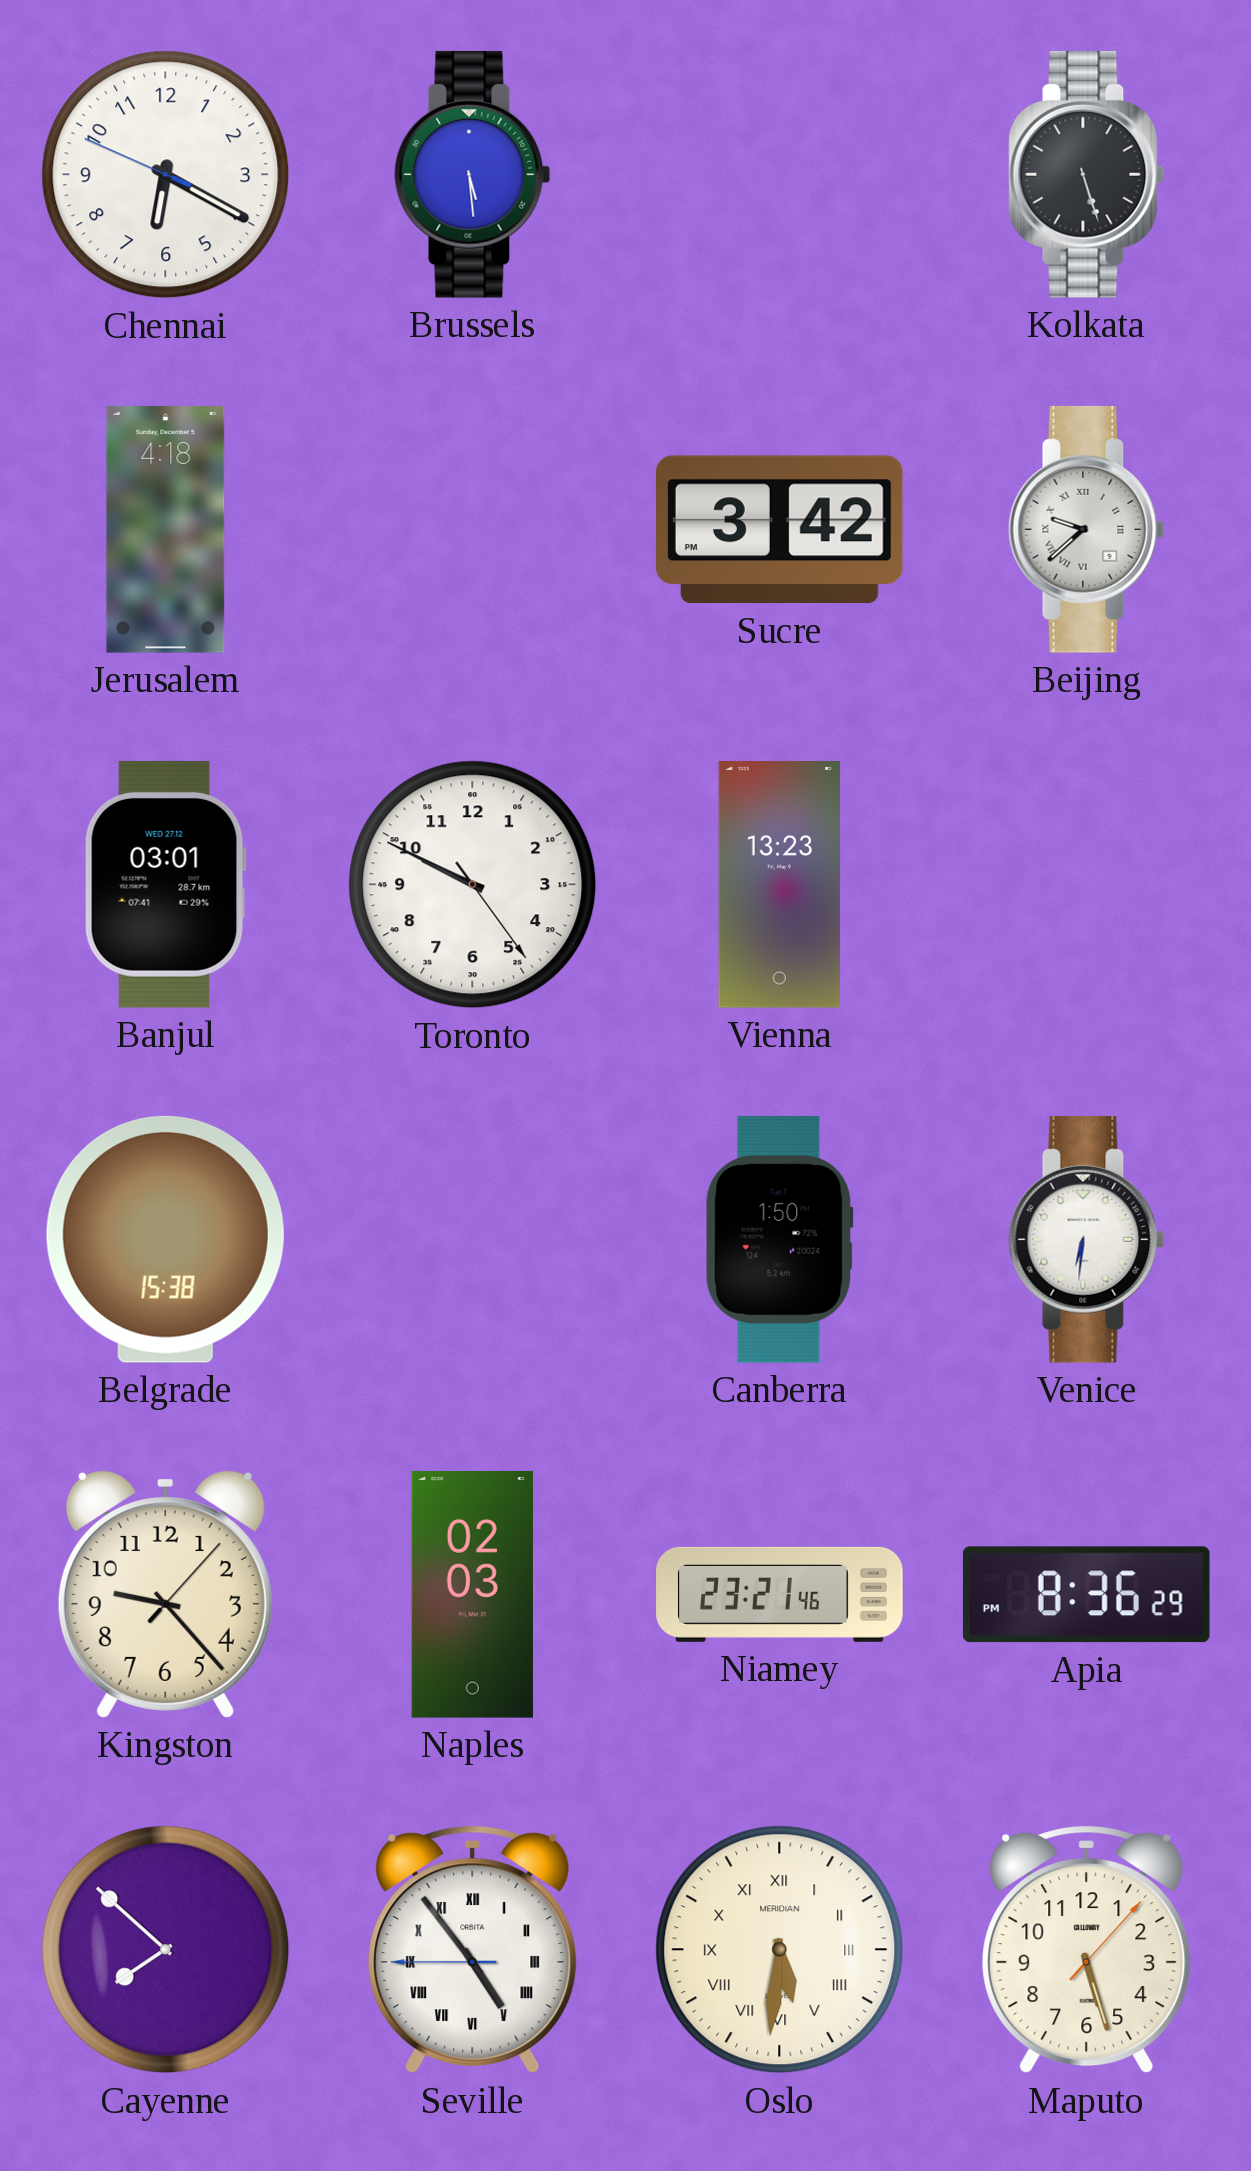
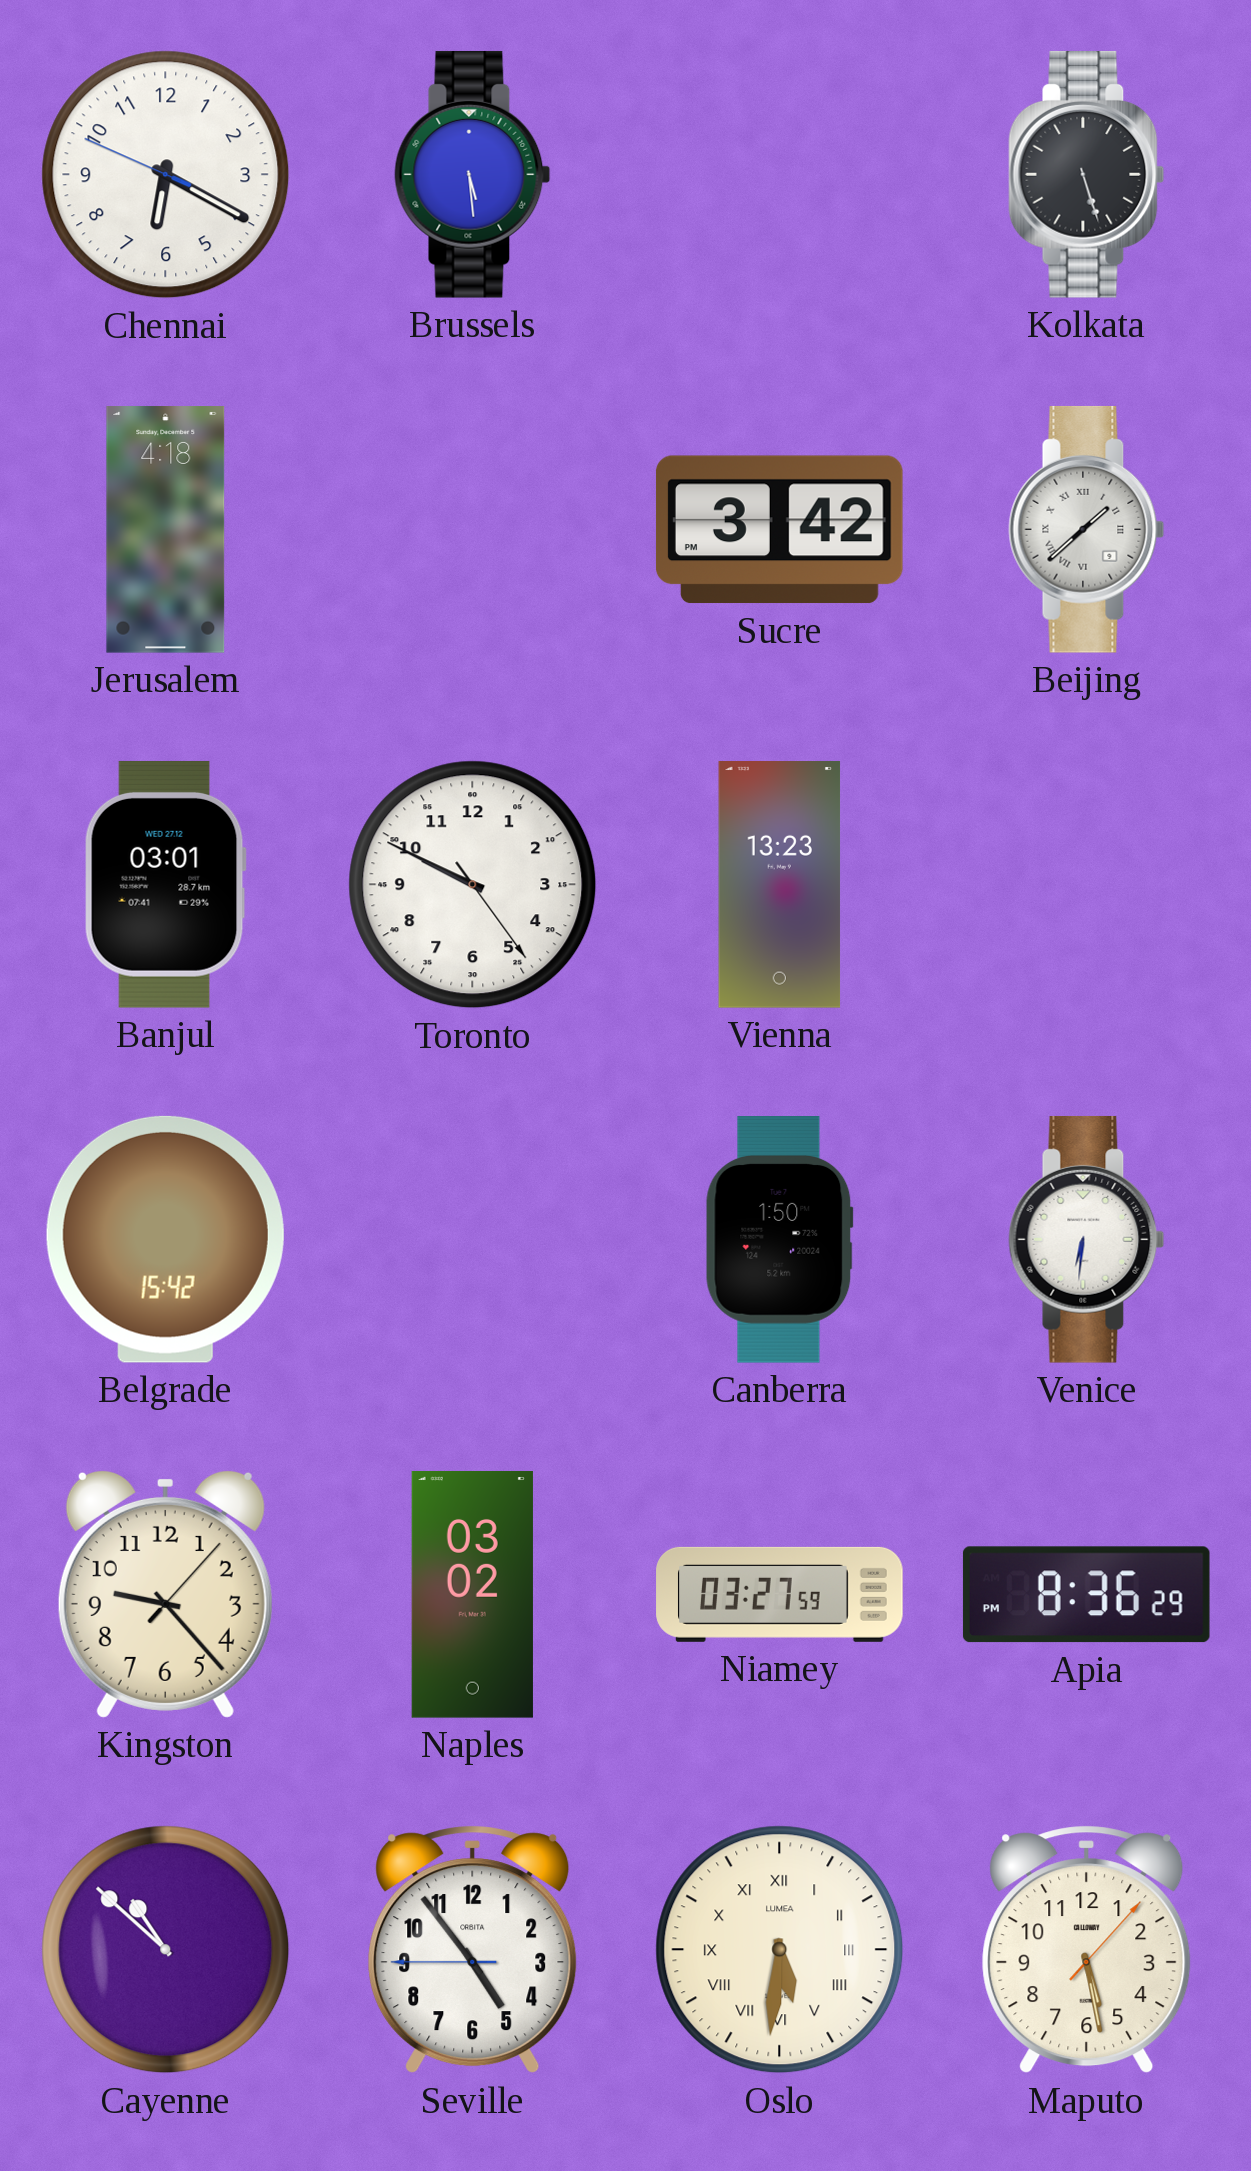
Beijing: 9:38 -> 1:38
Belgrade: 15:38 -> 15:42
Naples: 02:03 -> 03:02
Niamey: 23:21 -> 03:27
Cayenne: 7:52 -> 10:52
Seville numerals: Roman -> Arabic
Oslo brand: MERIDIAN -> LUMEA
Maputo: 5:27 -> 5:28
